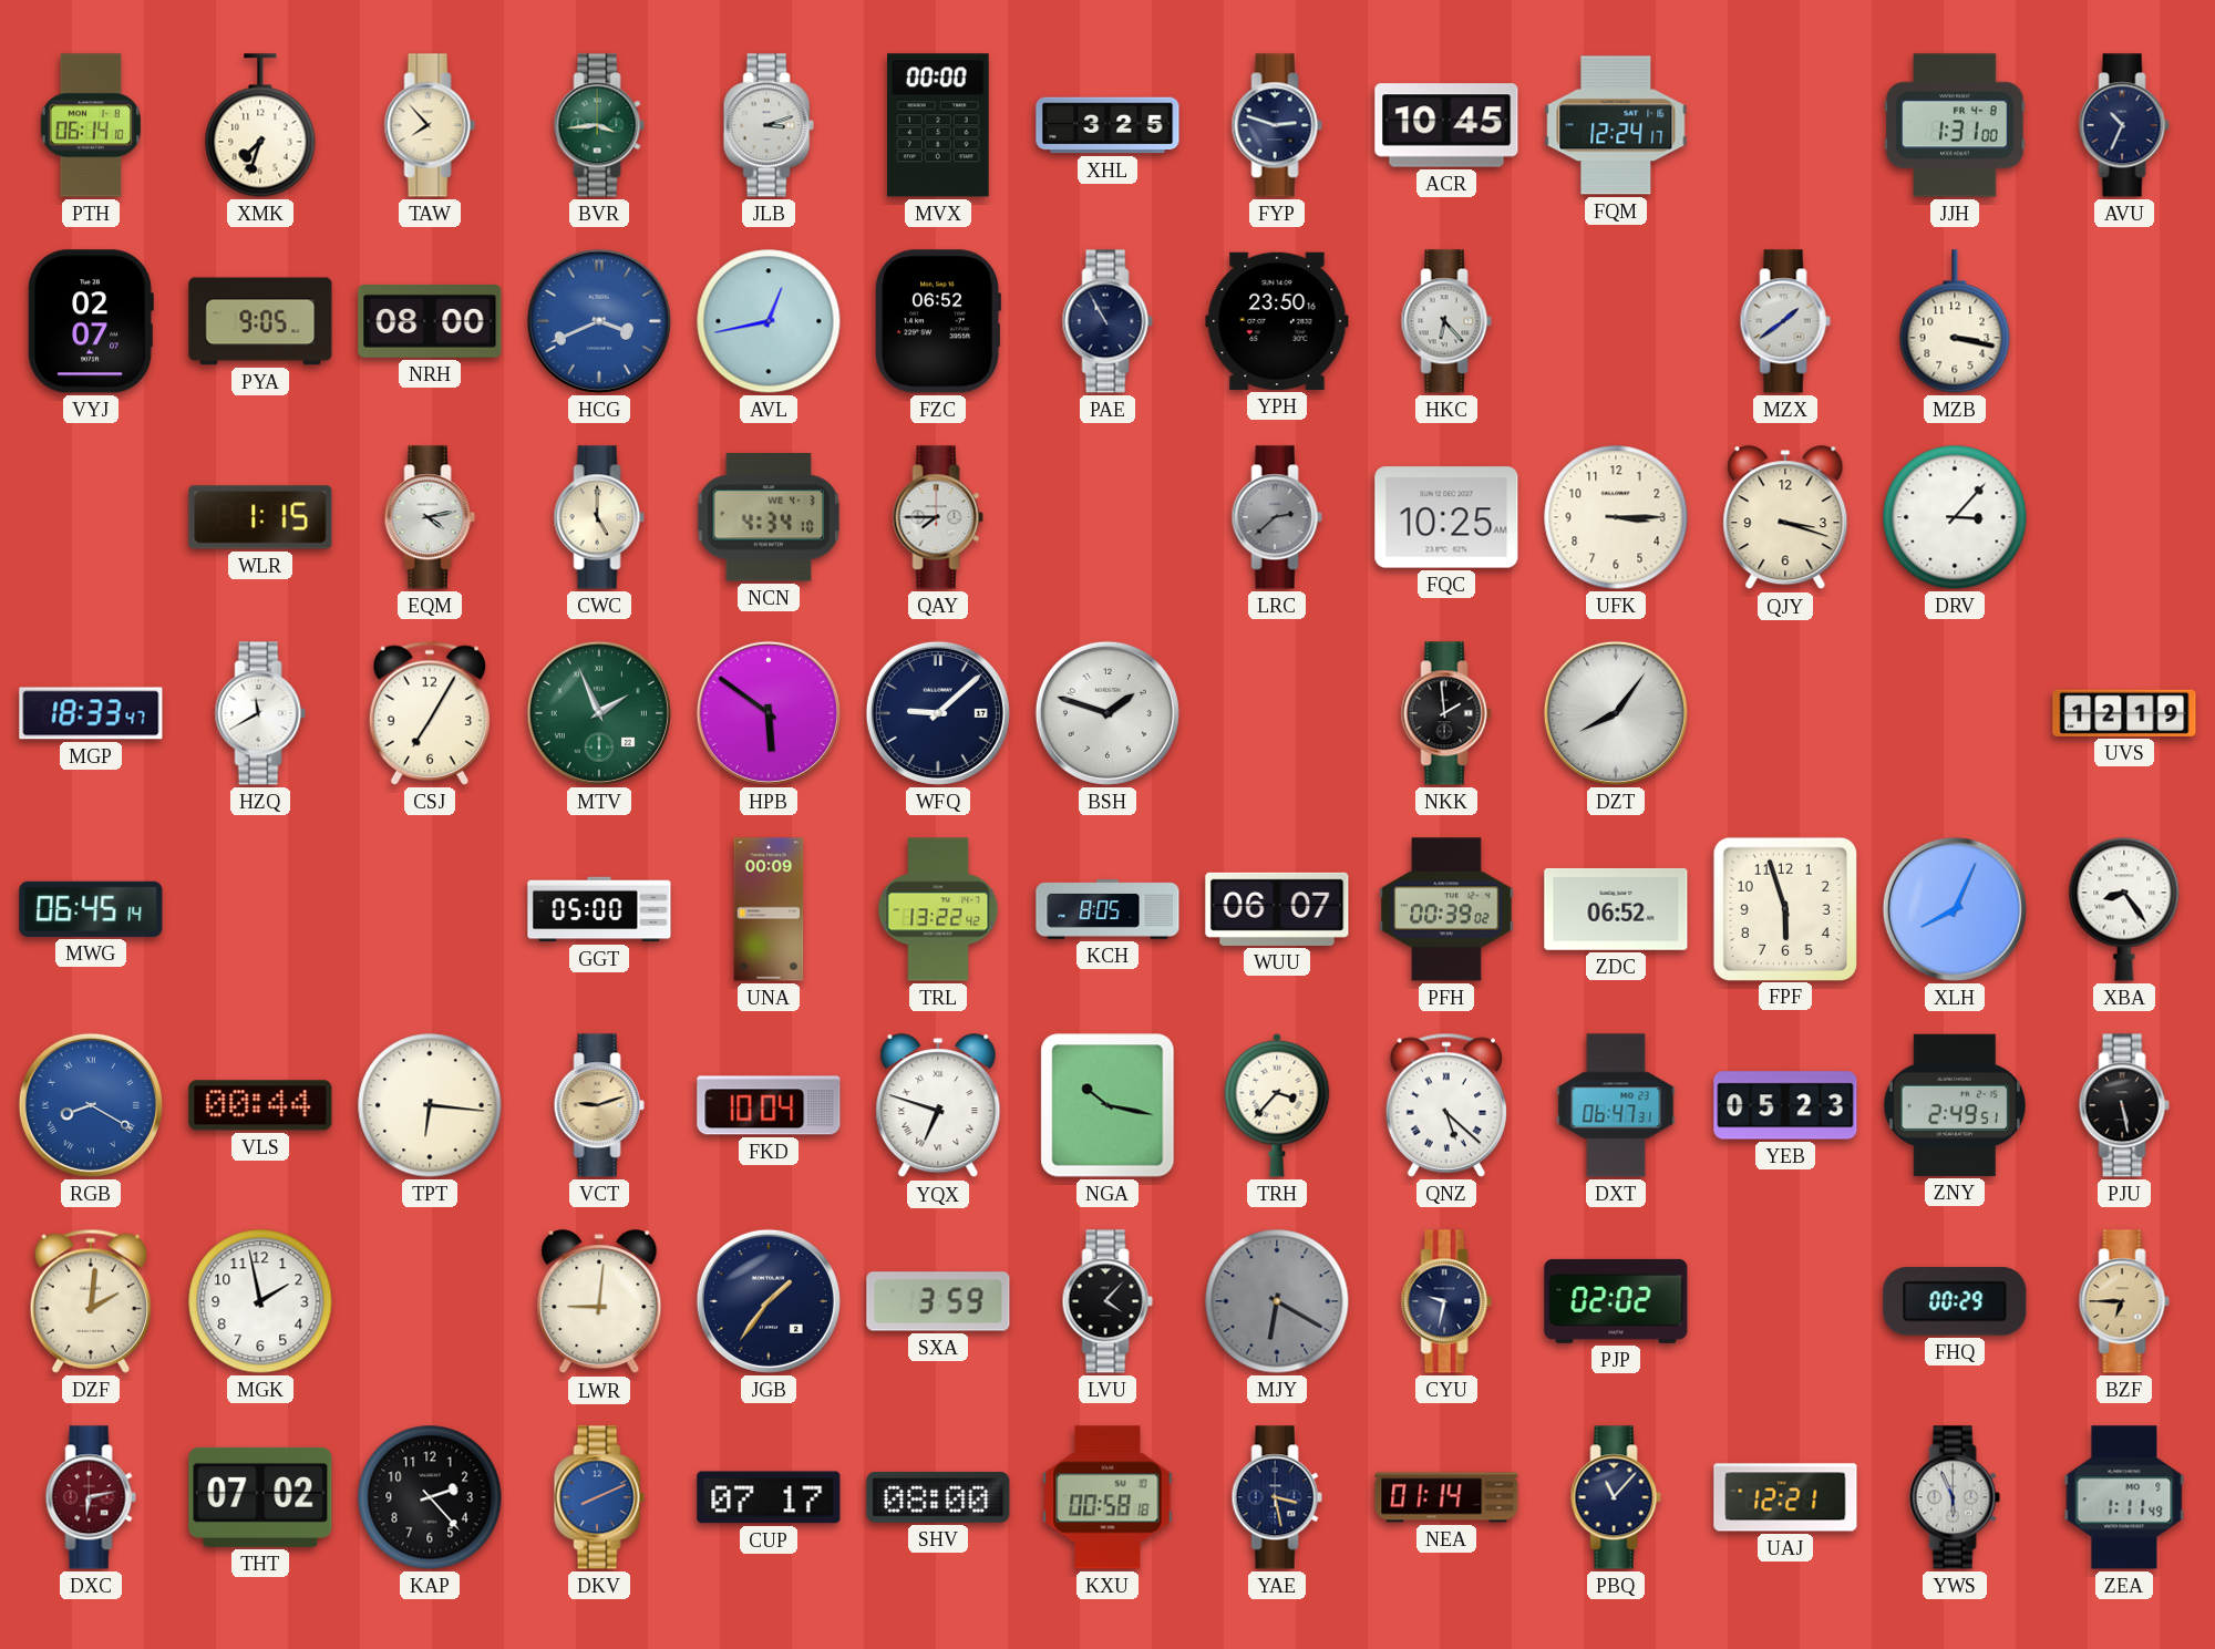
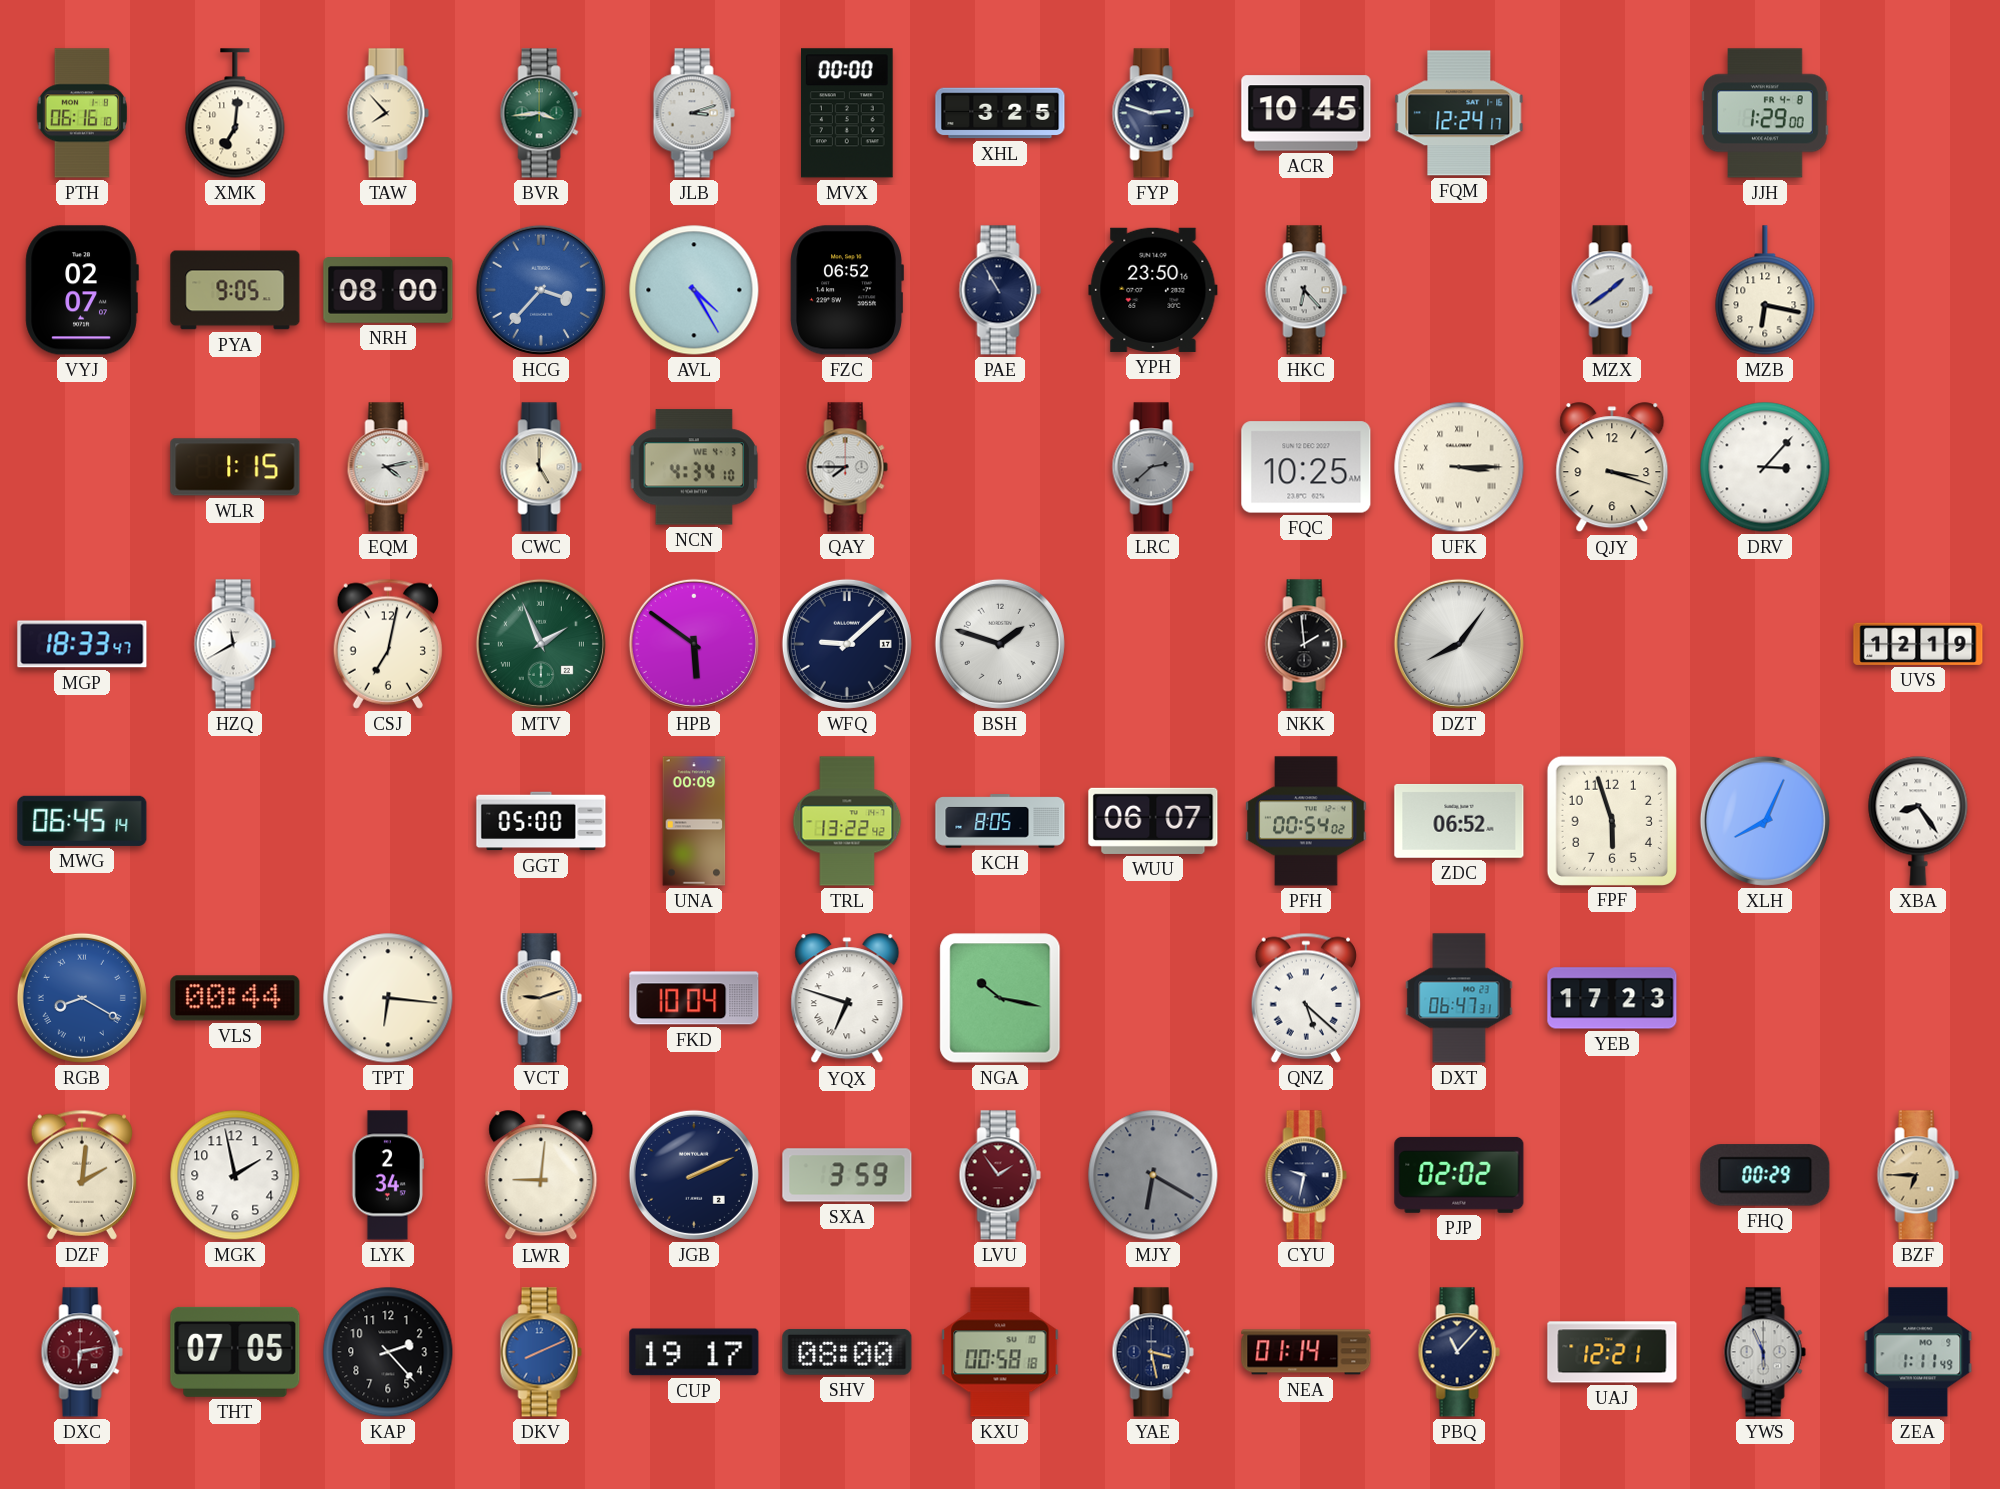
PTH: 06:14 -> 06:16
XMK: 7:33 -> 7:01
JJH: 1:31 -> 1:29
AVU: 10:34 -> none
HCG: 3:41 -> 3:37
AVL: 12:43 -> 4:25
MZB: 3:17 -> 6:17
UFK numerals: Arabic -> Roman
CSJ: 7:05 -> 7:02
PFH: 00:39 -> 00:54
TRH: 3:37 -> none
YEB: 05:23 -> 17:23
ZNY: 2:49 -> none
PJU: 5:28 -> none
LYK: none -> 2:34
JGB: 1:36 -> 2:11
LVU: 4:07 -> 1:54
LVU dial: black -> burgundy
THT: 07:02 -> 07:05
CUP: 07:17 -> 19:17
